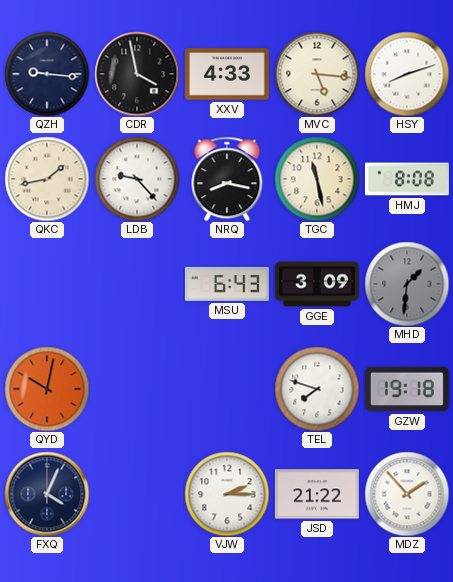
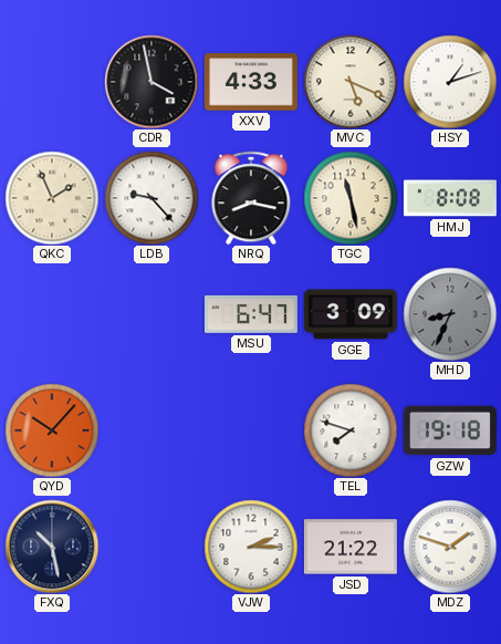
QZH: 9:16 -> none
MVC: 5:16 -> 5:19
HSY: 8:12 -> 1:12
QKC: 1:43 -> 1:56
MSU: 6:43 -> 6:47
MHD: 1:31 -> 8:34
QYD: 10:02 -> 10:07
FXQ: 4:04 -> 10:28
MDZ: 1:53 -> 1:48
